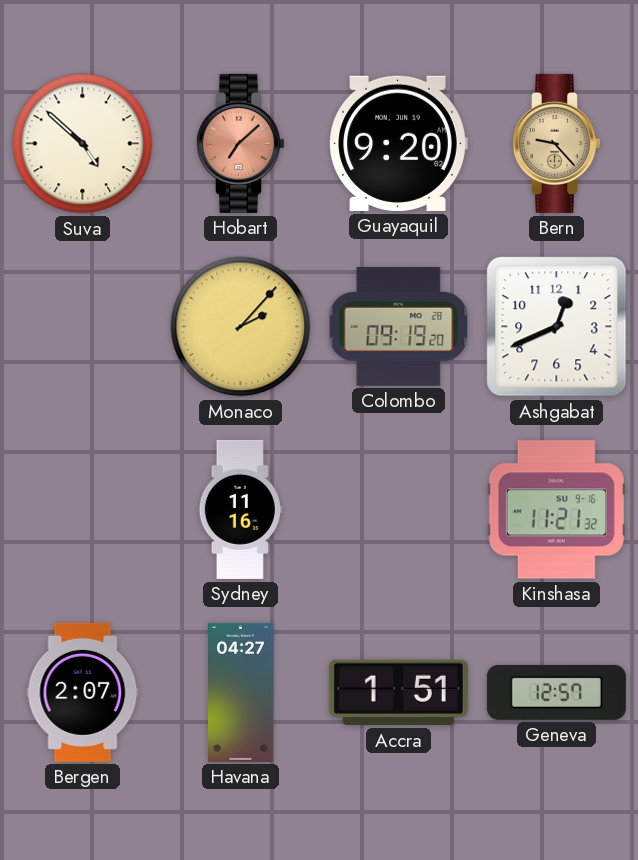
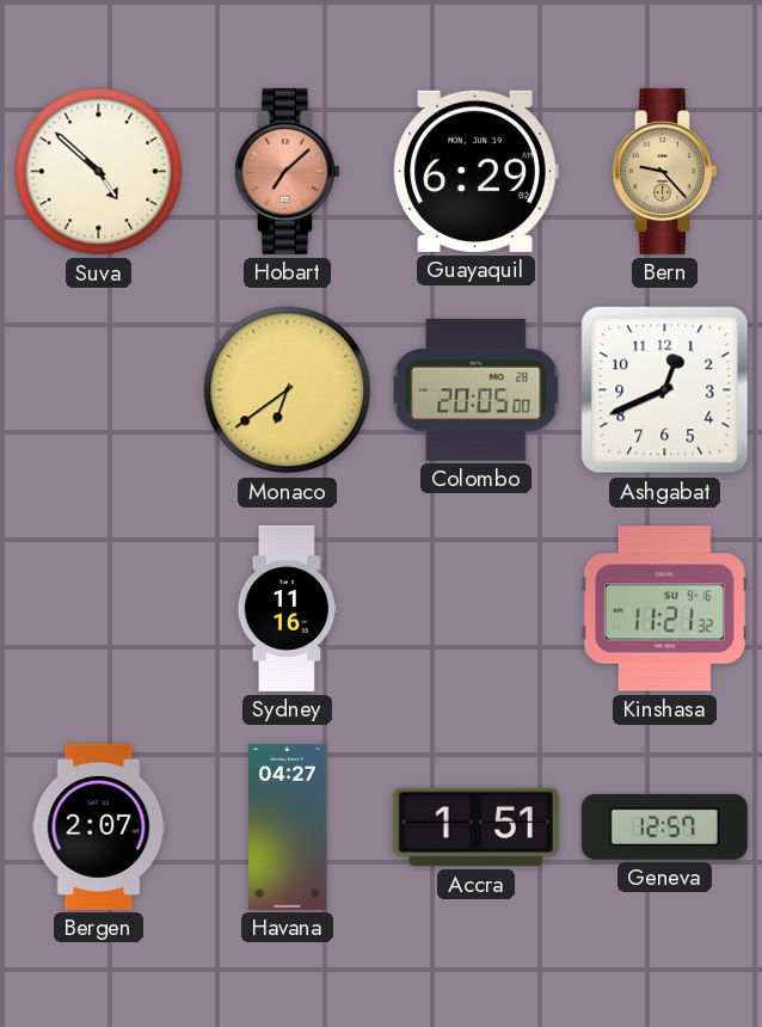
Guayaquil: 9:20 -> 6:29
Monaco: 2:07 -> 6:39
Colombo: 09:19 -> 20:05
